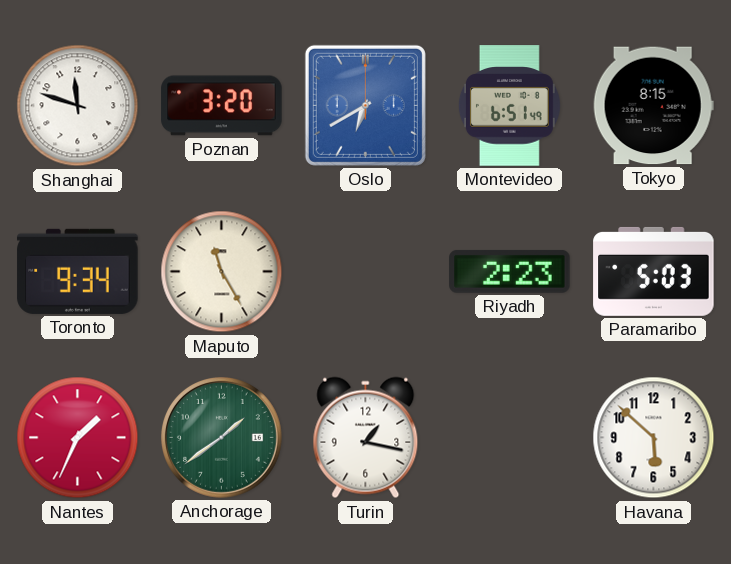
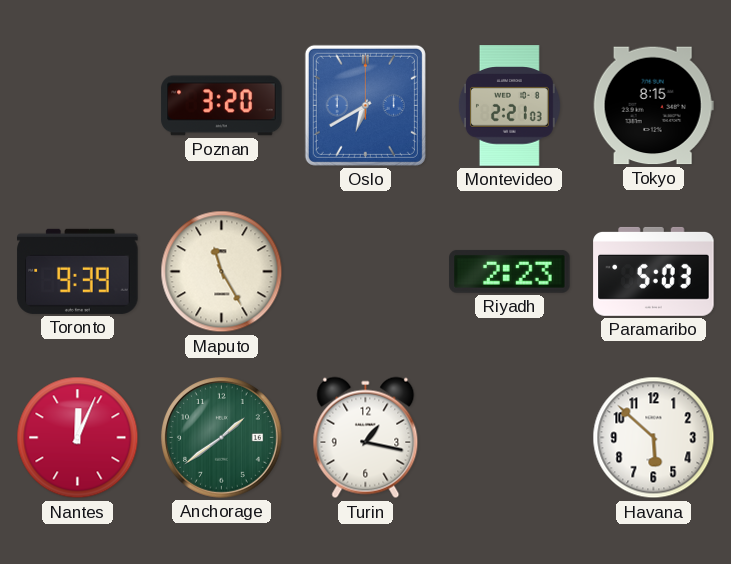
Shanghai: 11:48 -> none
Montevideo: 6:51 -> 2:21
Toronto: 9:34 -> 9:39
Nantes: 1:34 -> 12:04
